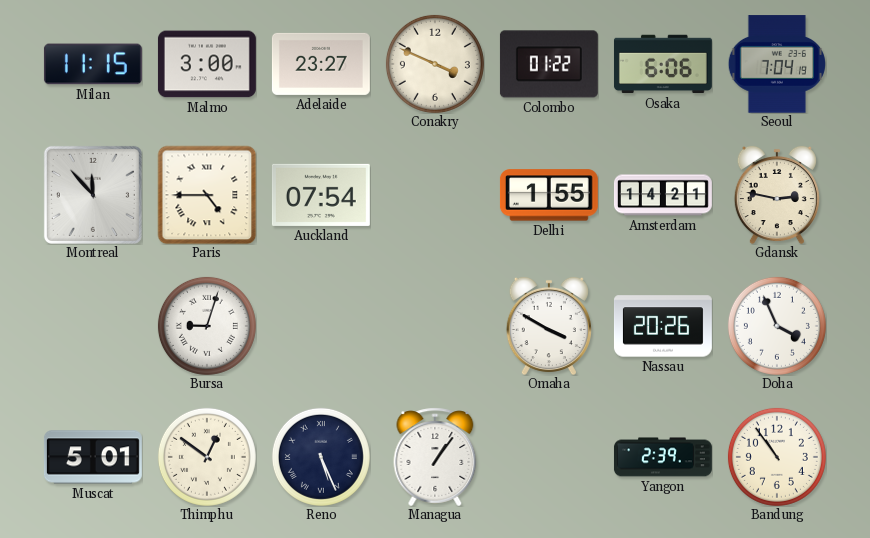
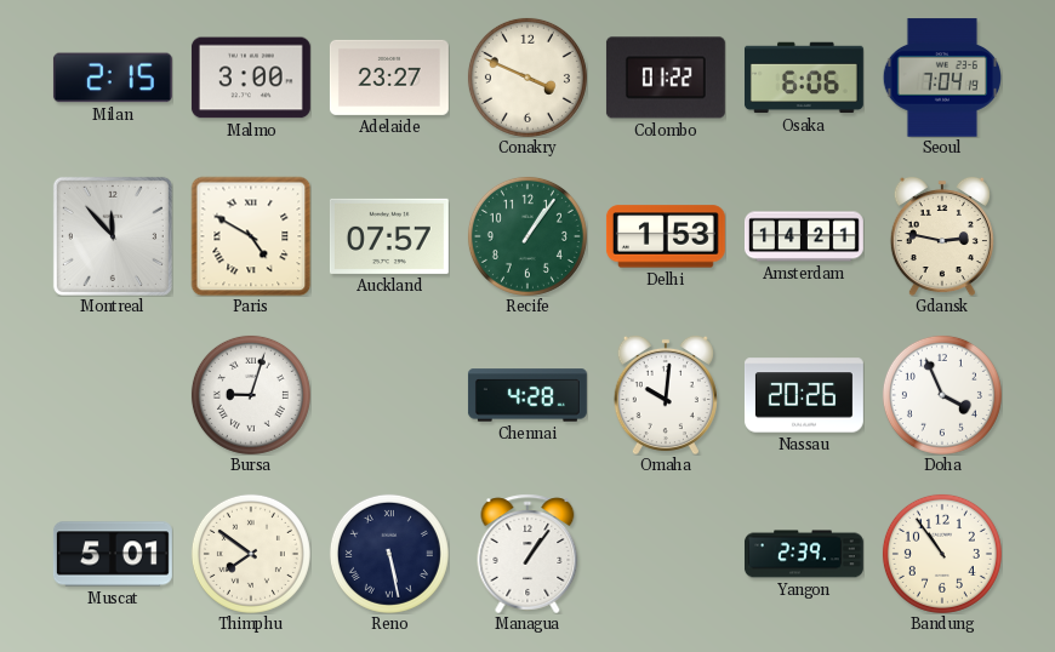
Milan: 11:15 -> 2:15
Paris: 4:45 -> 4:50
Auckland: 07:54 -> 07:57
Recife: none -> 1:06
Delhi: 1:55 -> 1:53
Chennai: none -> 4:28
Omaha: 3:50 -> 10:01
Thimphu: 12:51 -> 7:51
Reno: 5:26 -> 5:28
